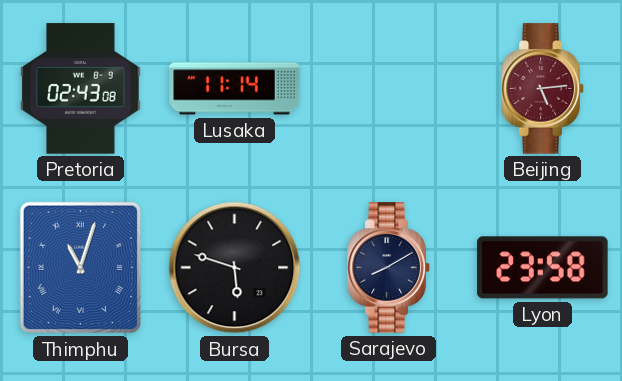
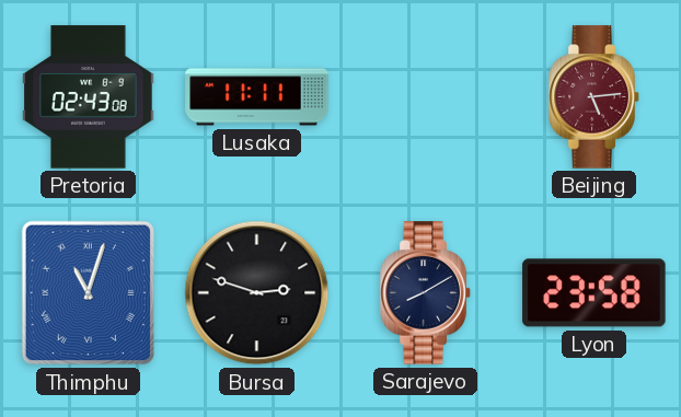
Lusaka: 11:14 -> 11:11
Bursa: 5:48 -> 2:48
